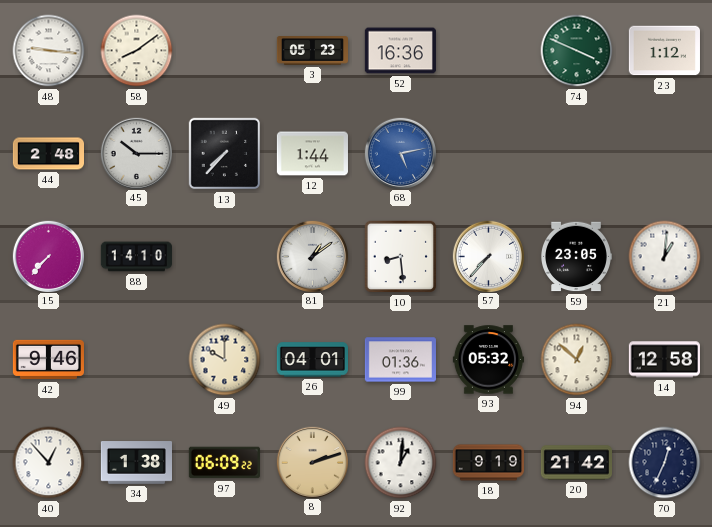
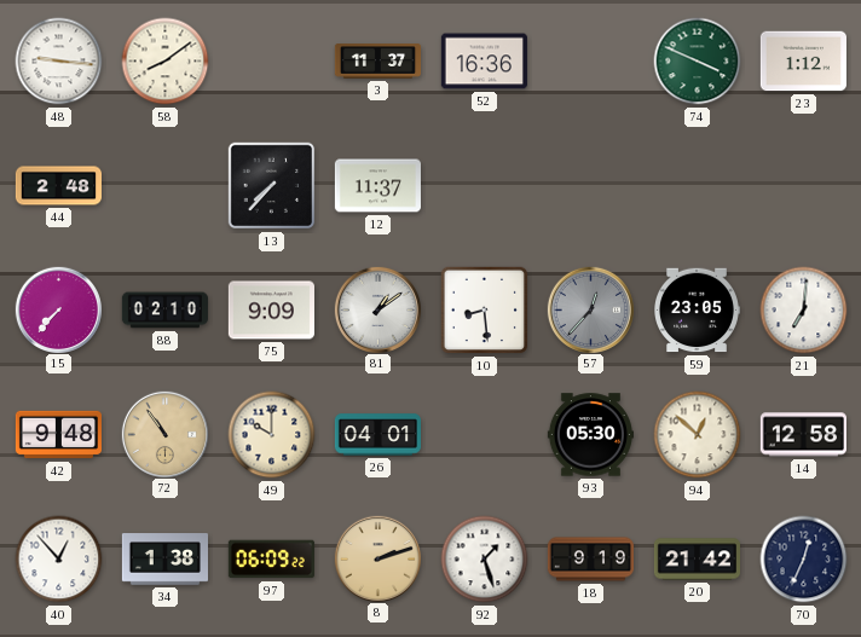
3: 05:23 -> 11:37
45: 10:15 -> none
12: 1:44 -> 11:37
68: 5:13 -> none
88: 14:10 -> 02:10
75: none -> 9:09
57: 7:37 -> 12:37
57 dial: white -> grey
21: 1:01 -> 7:01
42: 9:46 -> 9:48
72: none -> 10:54
99: 01:36 -> none
93: 05:32 -> 05:30
92: 1:01 -> 1:27
